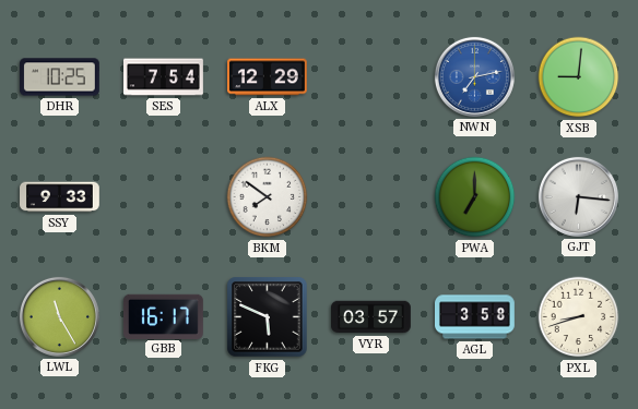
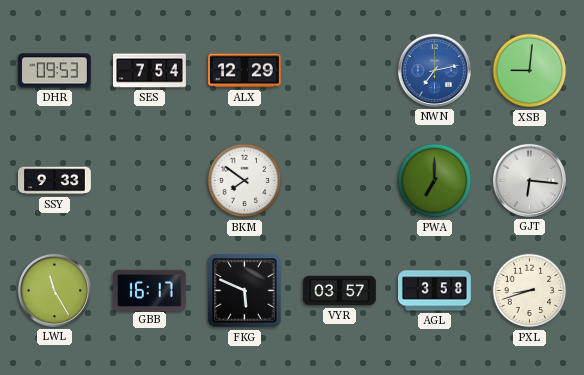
DHR: 10:25 -> 09:53
